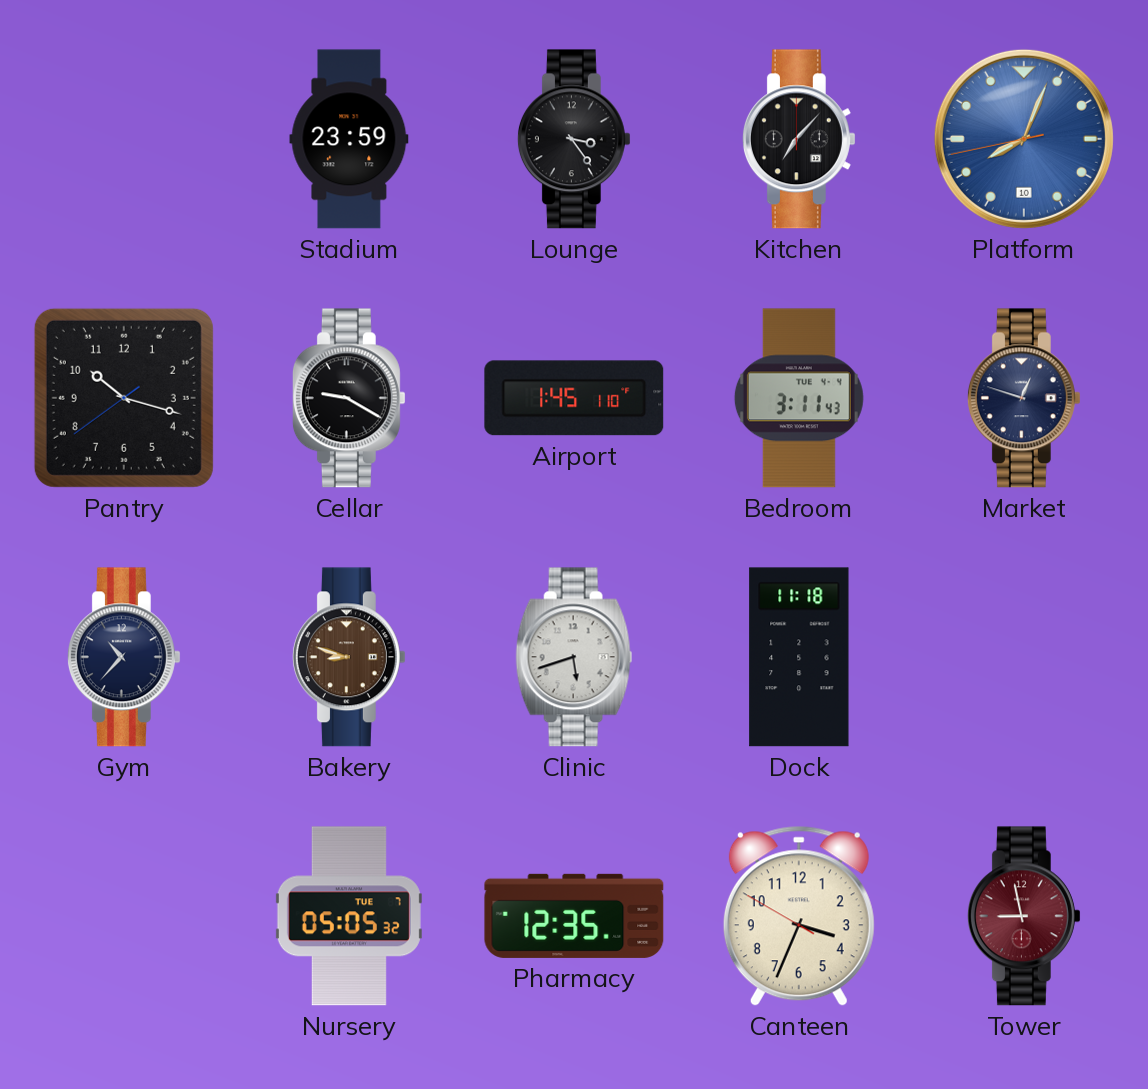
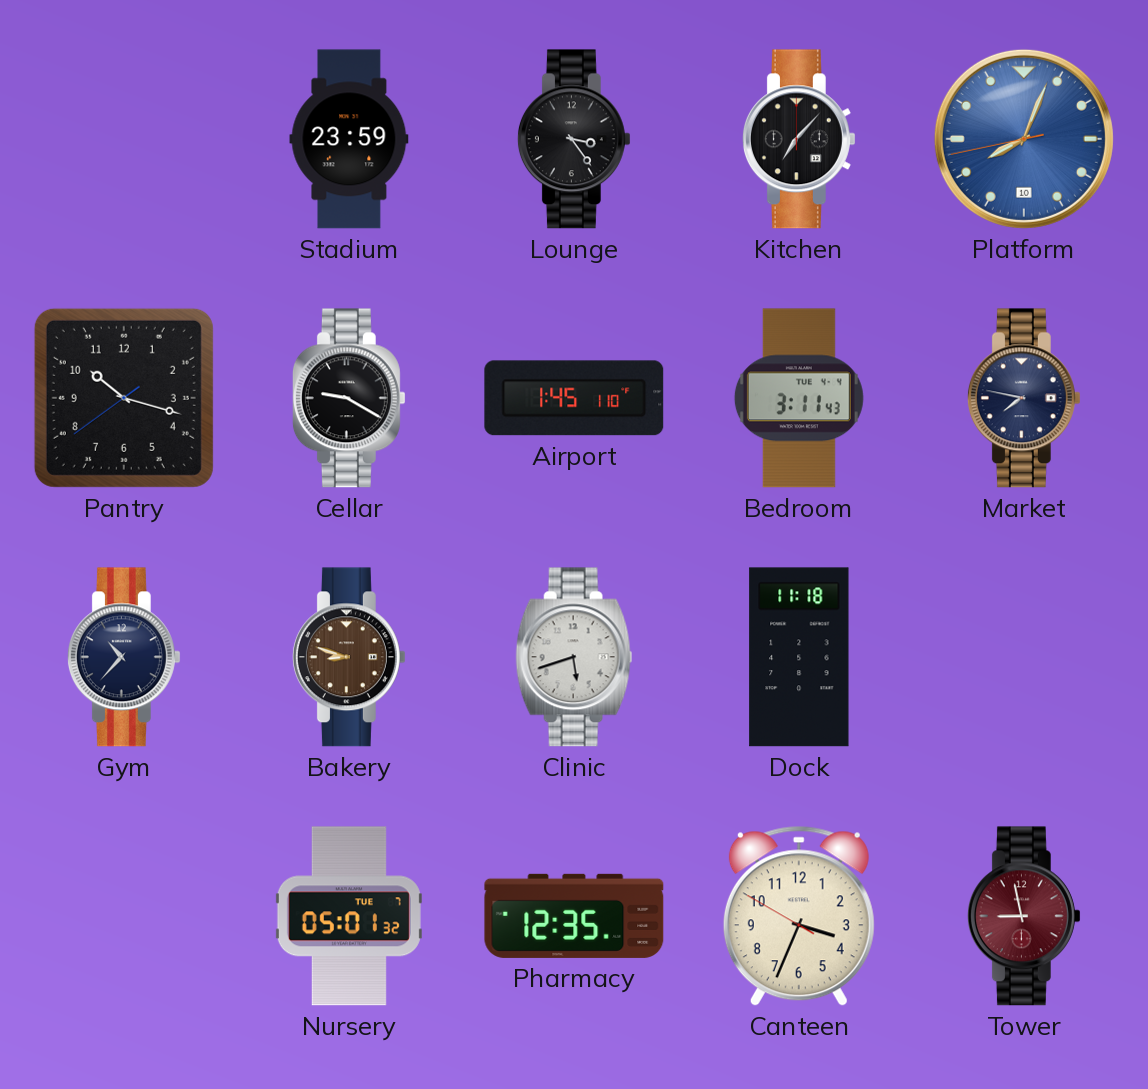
Market: 12:48 -> 7:47
Nursery: 05:05 -> 05:01
